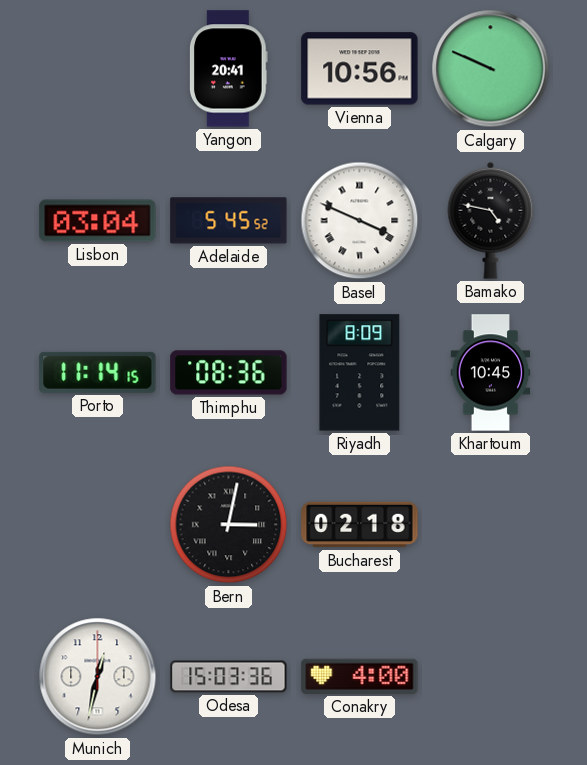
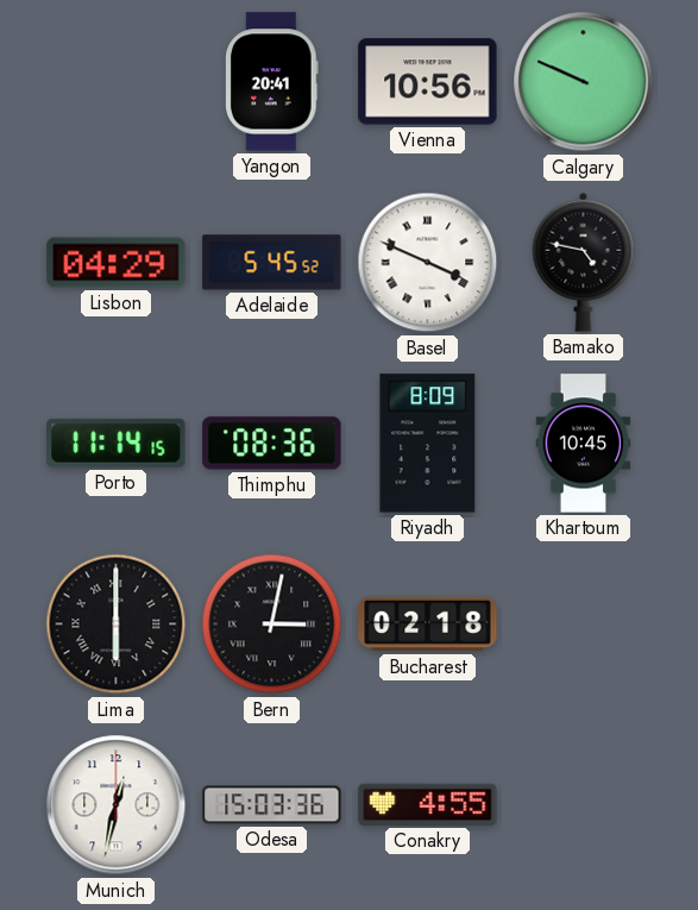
Lisbon: 03:04 -> 04:29
Lima: none -> 6:00
Conakry: 4:00 -> 4:55
